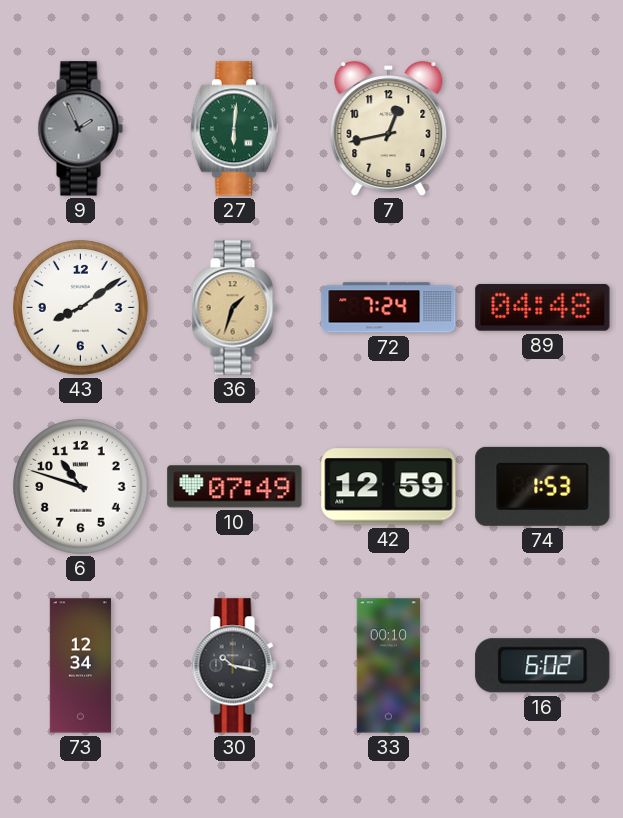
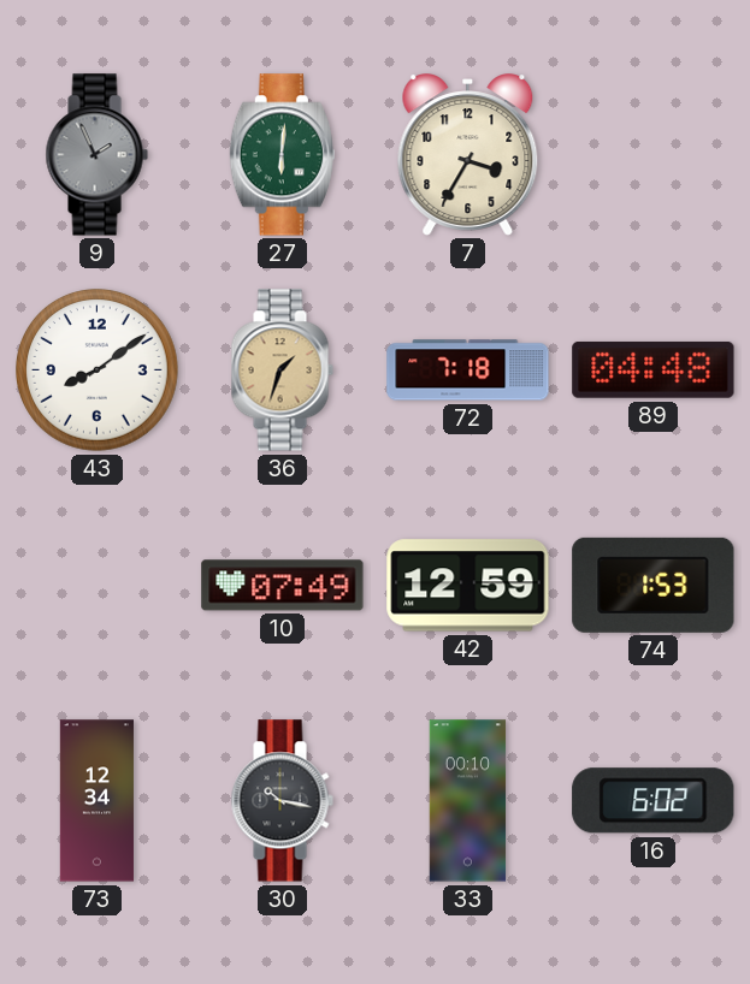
7: 12:43 -> 3:35
72: 7:24 -> 7:18
6: 10:48 -> none
